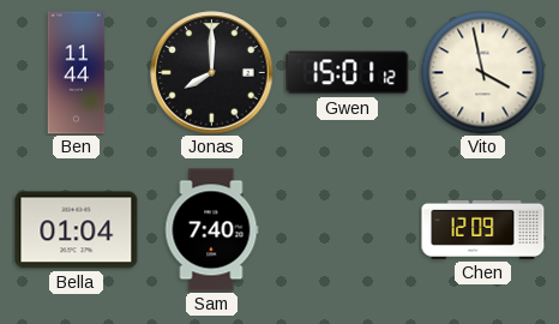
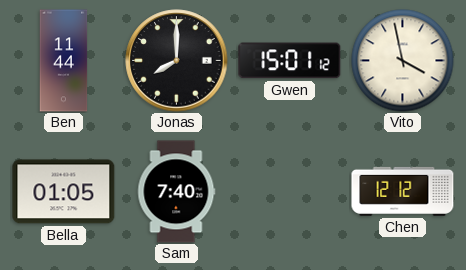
Bella: 01:04 -> 01:05
Chen: 12:09 -> 12:12
